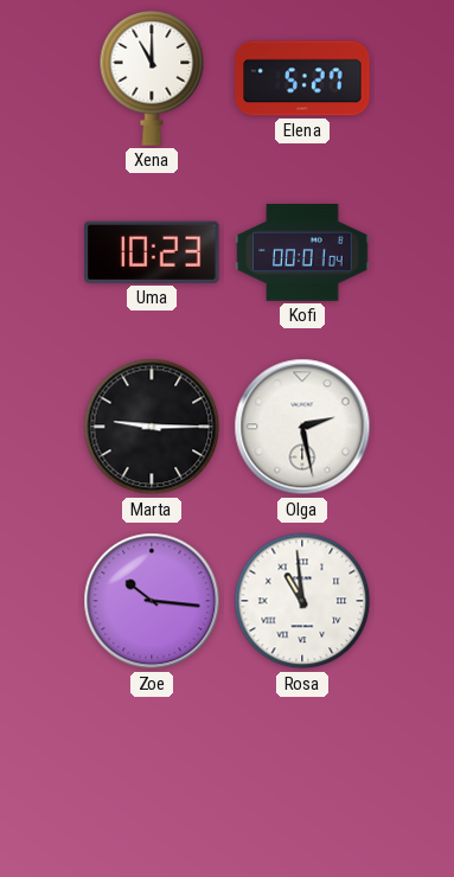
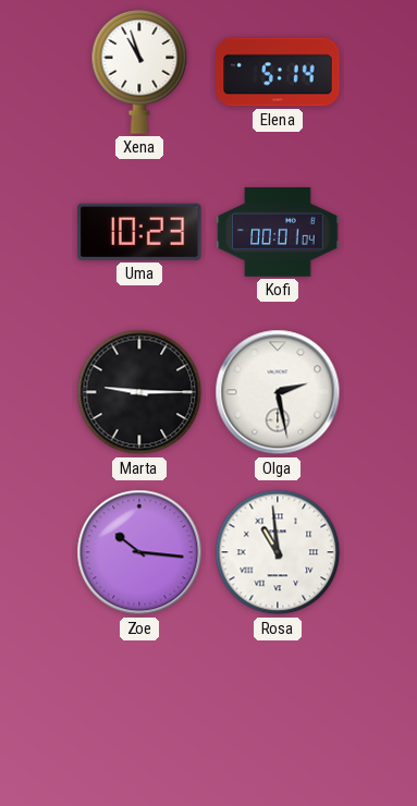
Xena: 11:00 -> 10:57
Elena: 5:27 -> 5:14
